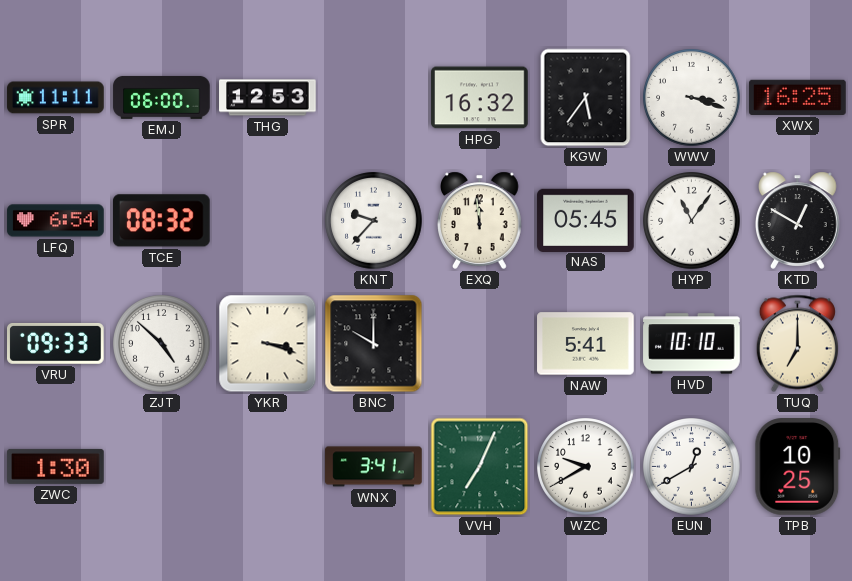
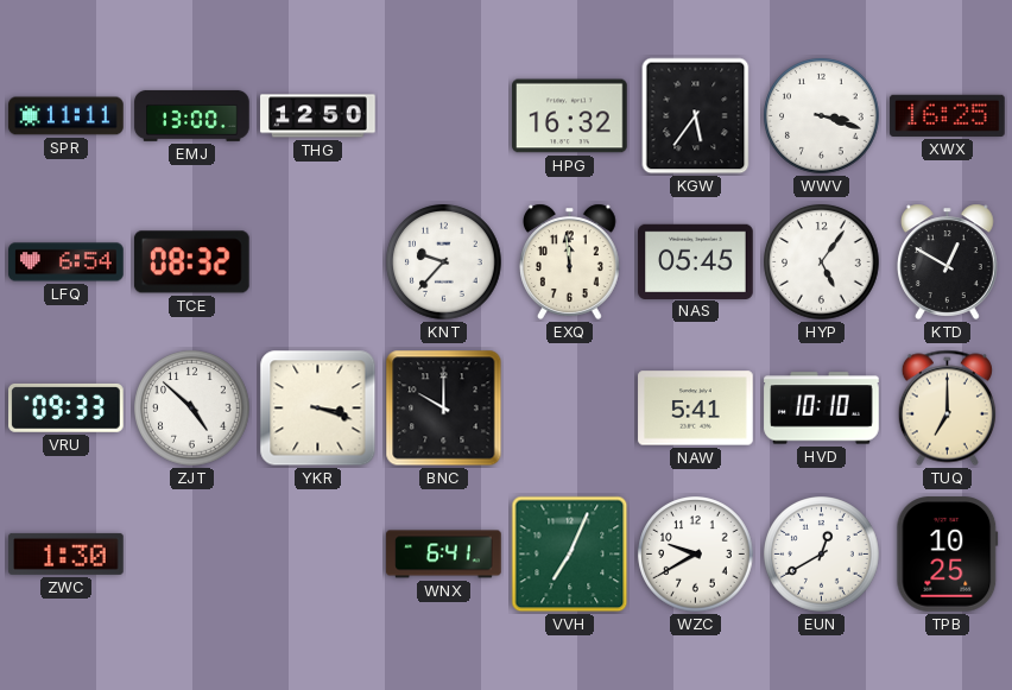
EMJ: 06:00 -> 13:00
THG: 12:53 -> 12:50
HYP: 11:06 -> 5:06
WNX: 3:41 -> 6:41
